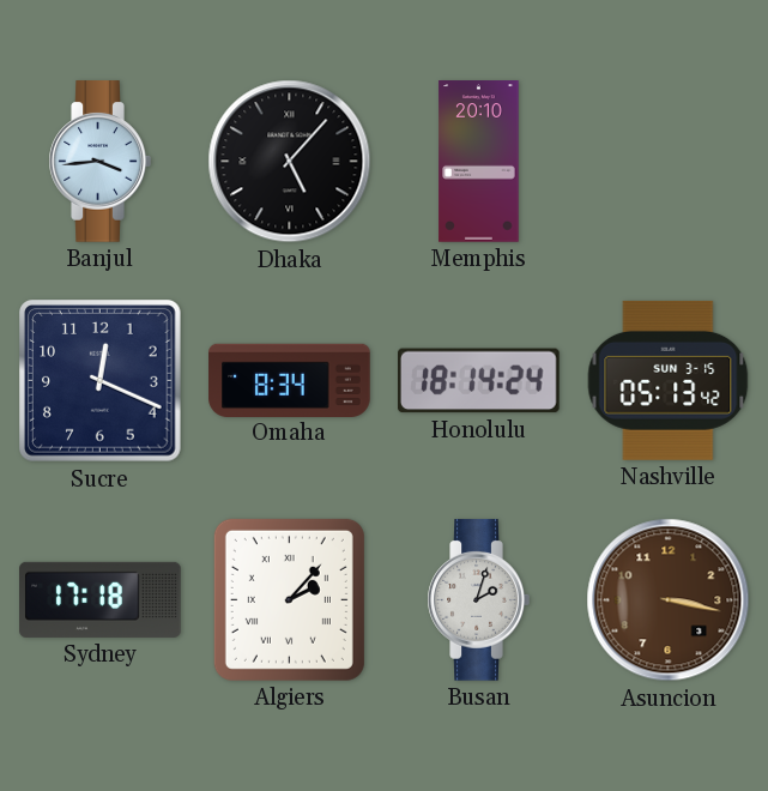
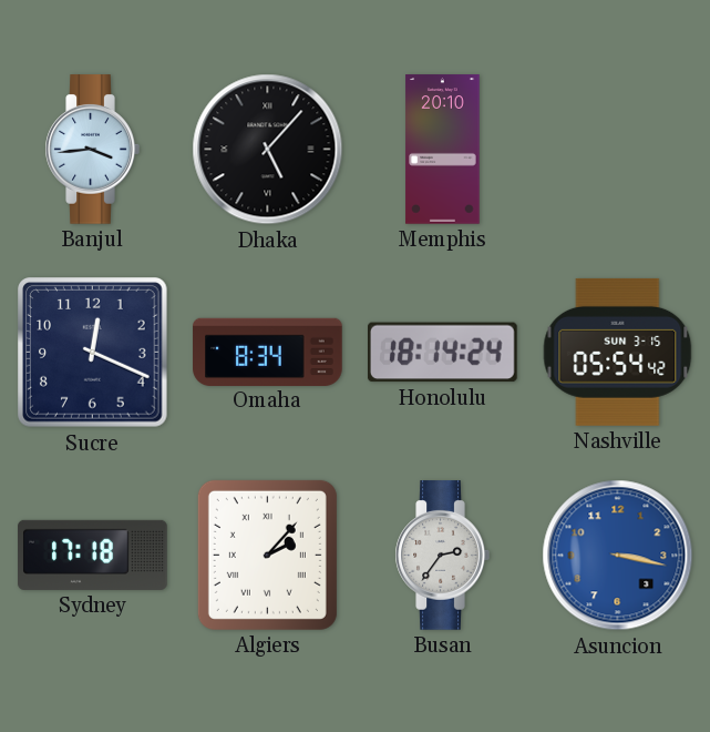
Nashville: 05:13 -> 05:54
Busan: 2:03 -> 2:36
Asuncion dial: brown -> blue
